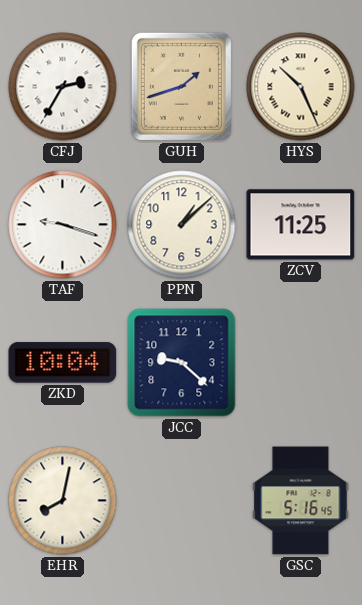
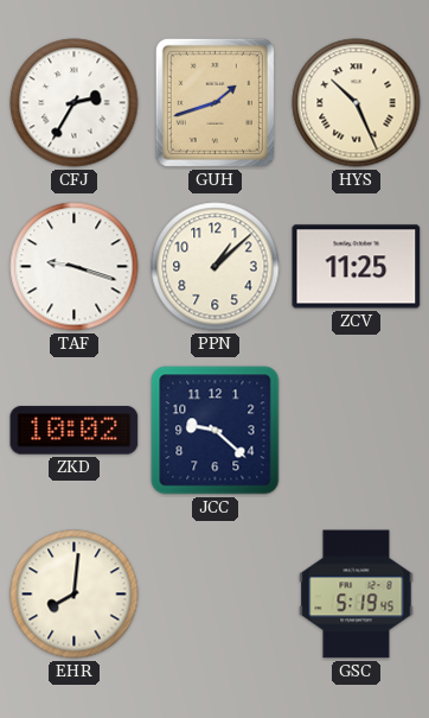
ZKD: 10:04 -> 10:02
EHR: 8:02 -> 8:01
GSC: 5:16 -> 5:19
